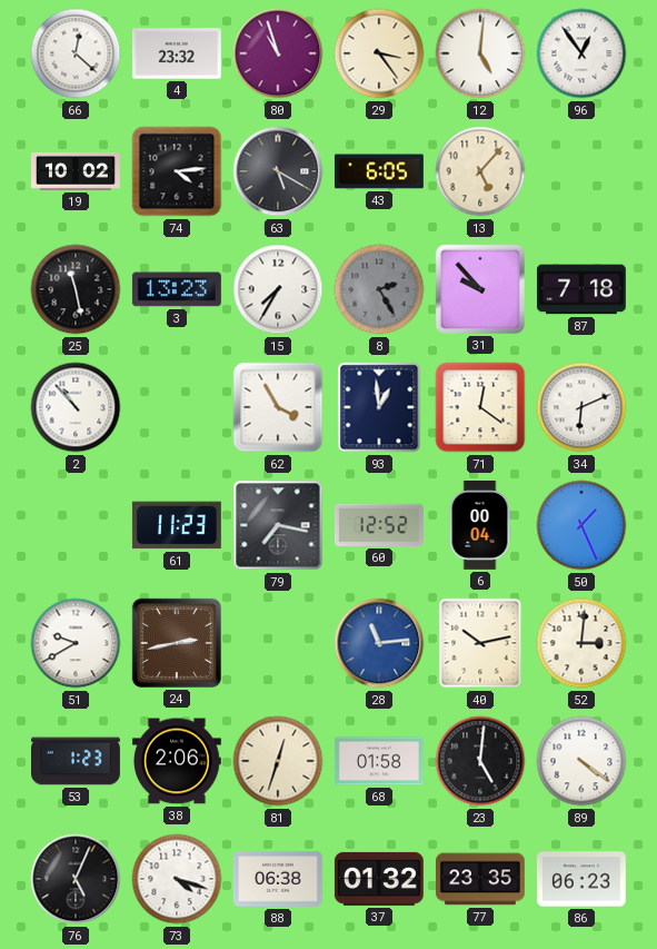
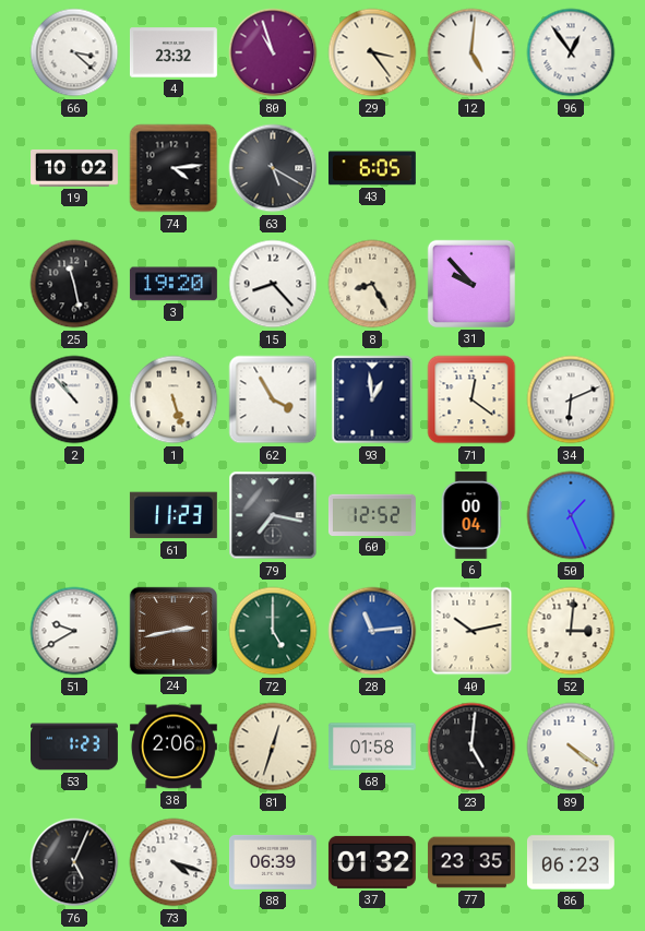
66: 12:22 -> 3:22
13: 5:07 -> none
3: 13:23 -> 19:20
15: 7:35 -> 8:23
8: 2:25 -> 8:25
8 dial: grey -> cream
87: 7:18 -> none
1: none -> 5:27
72: none -> 5:00
88: 06:38 -> 06:39
